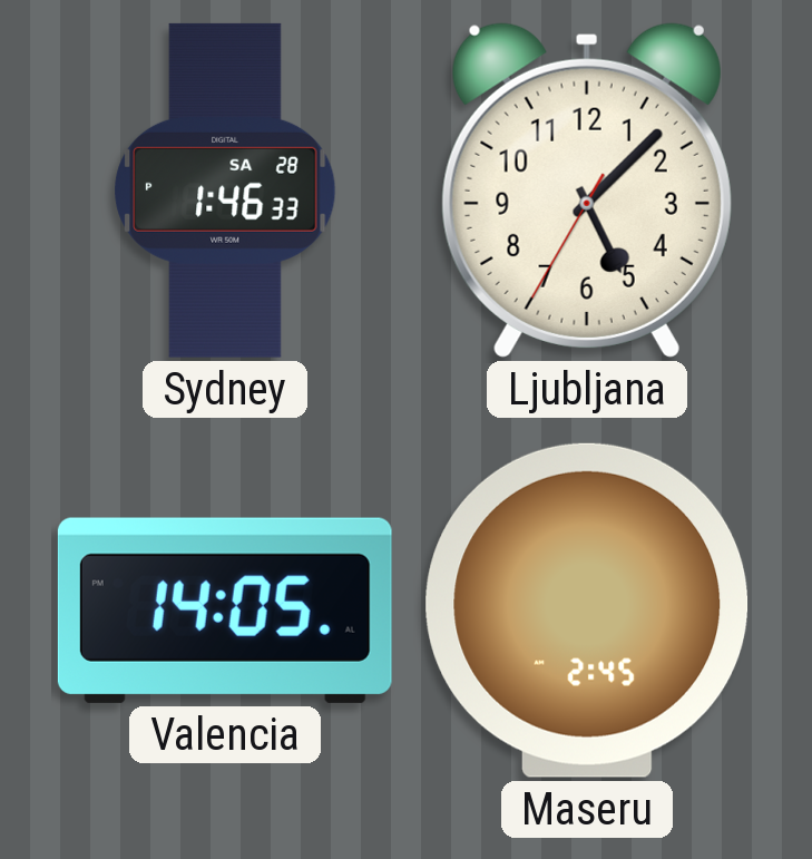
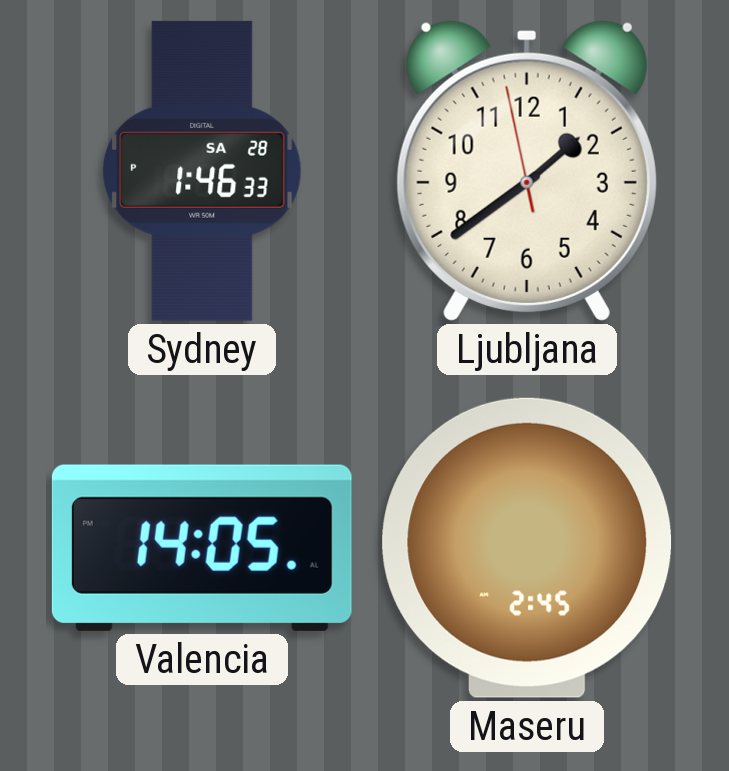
Ljubljana: 5:07 -> 1:38
